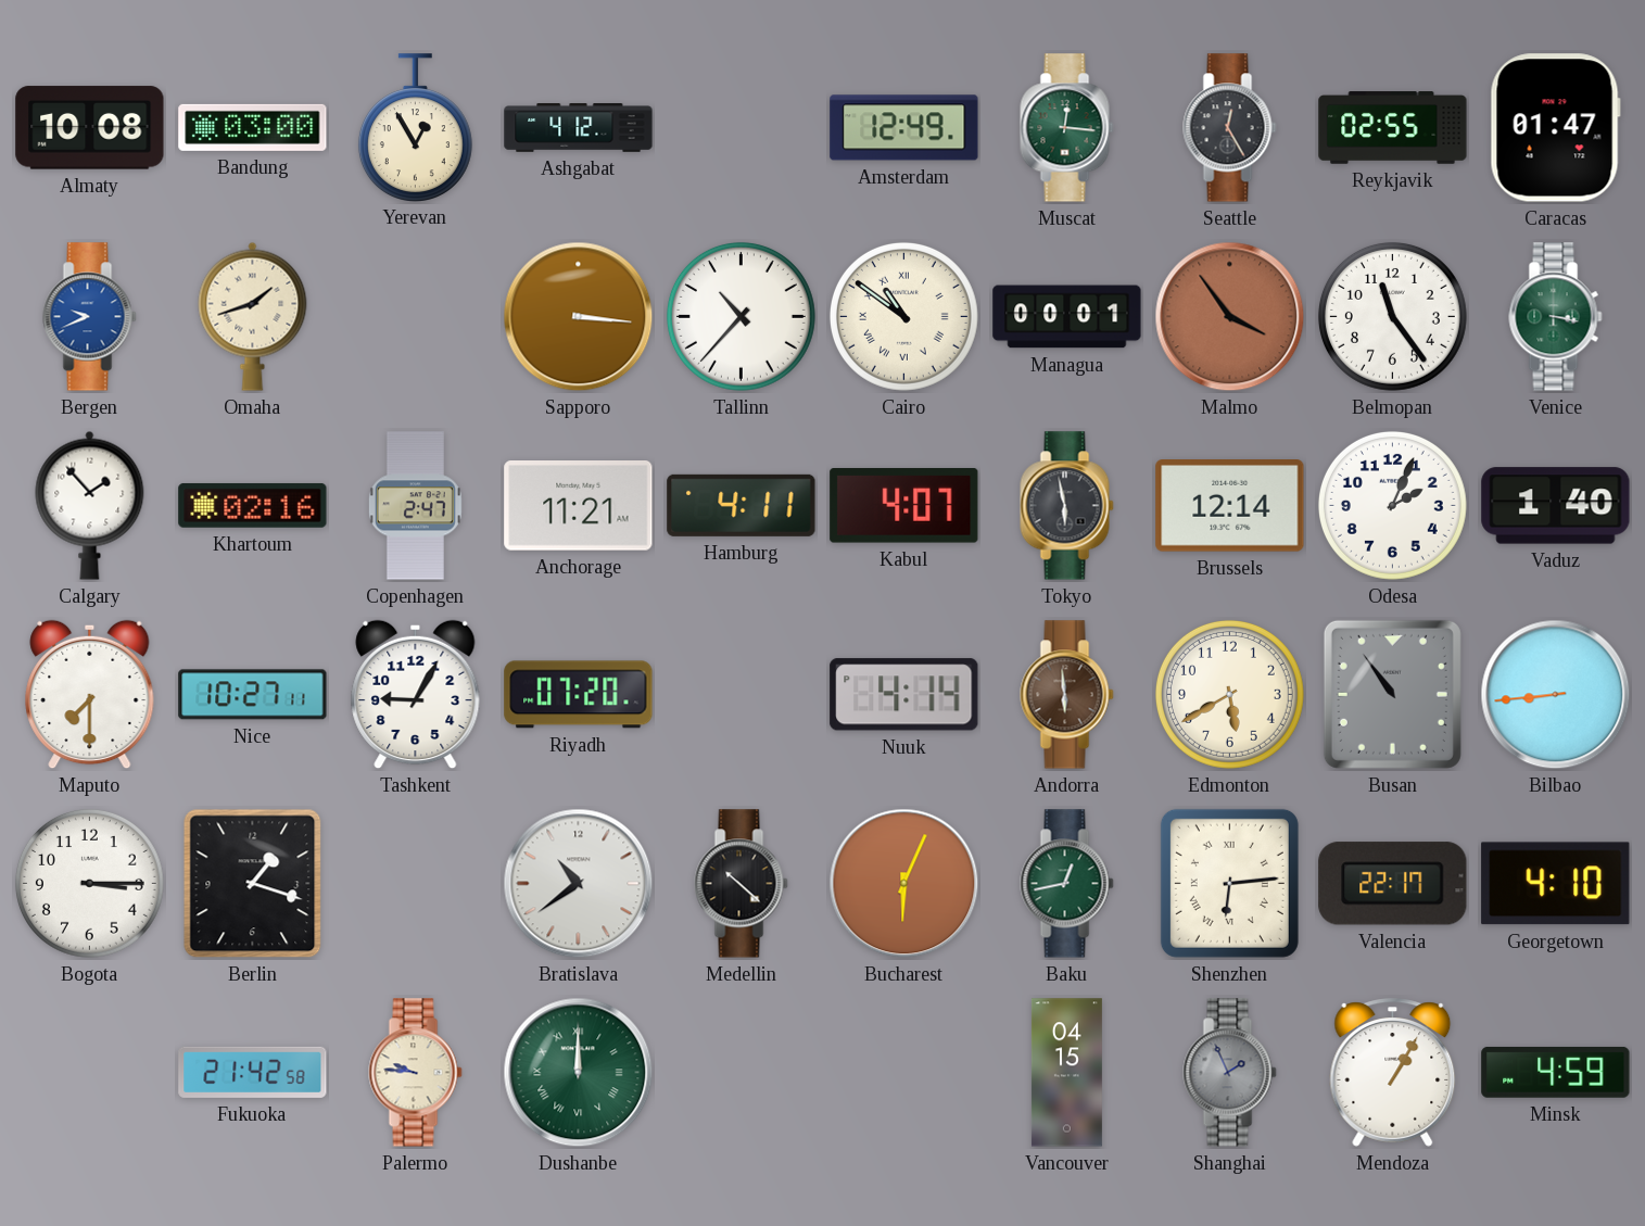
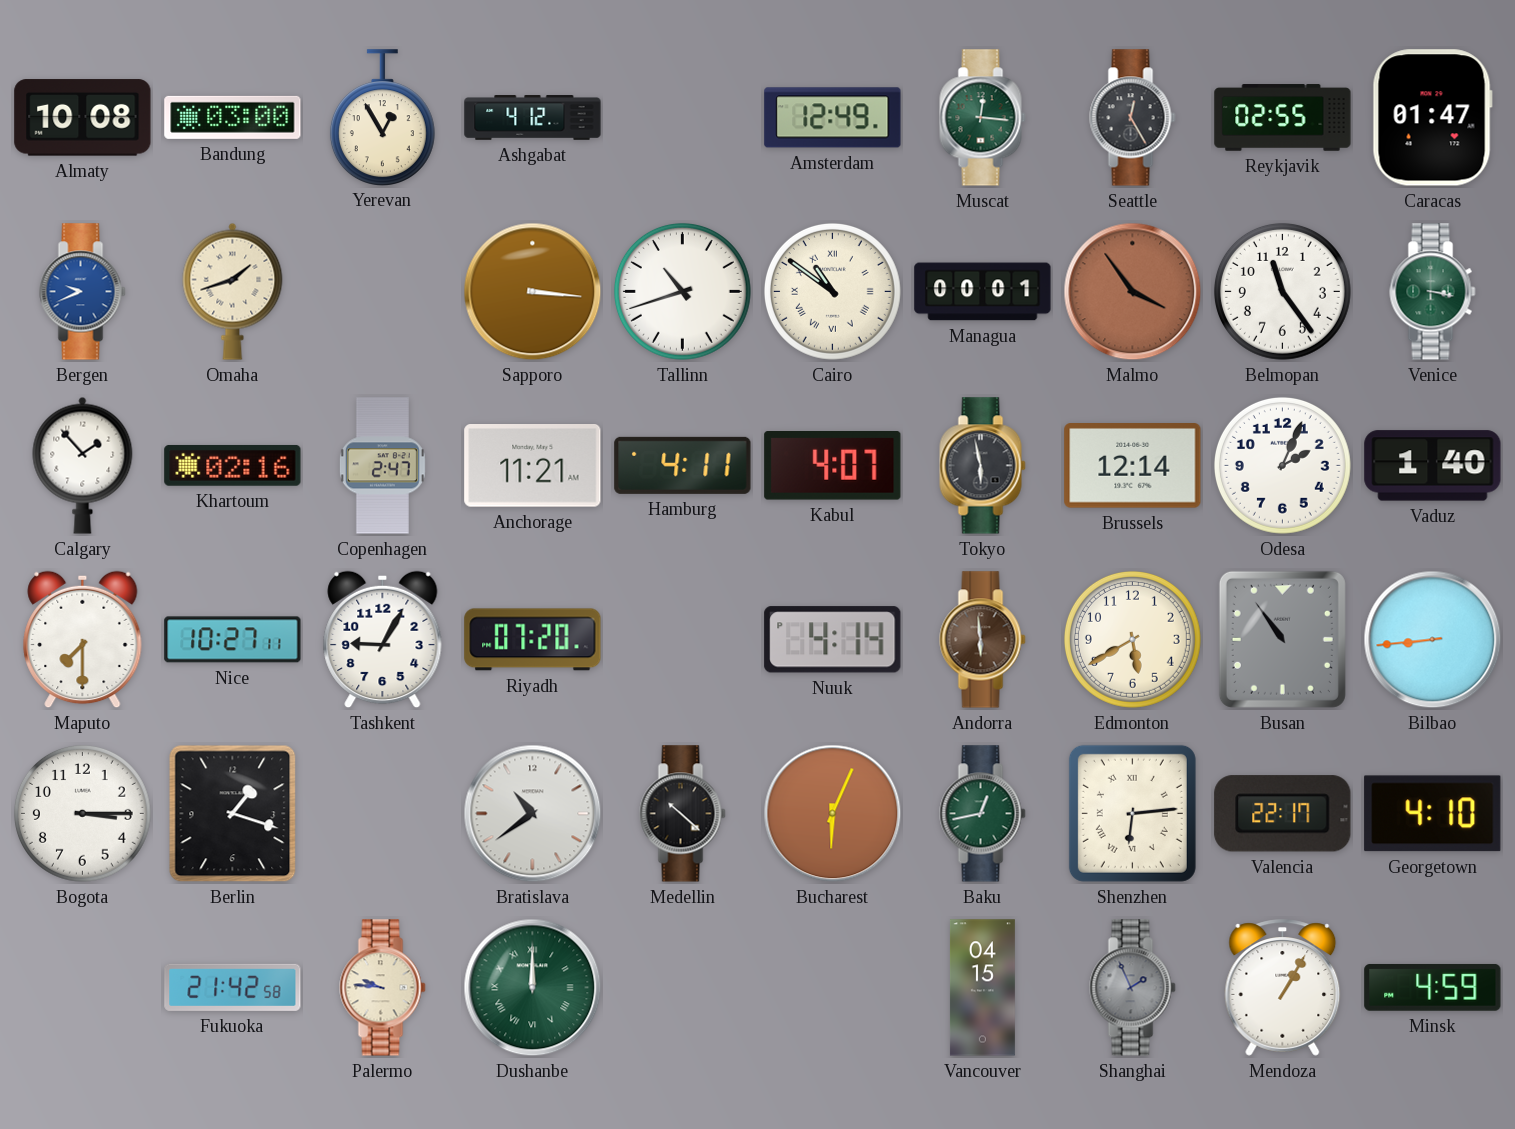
Tallinn: 10:37 -> 10:42
